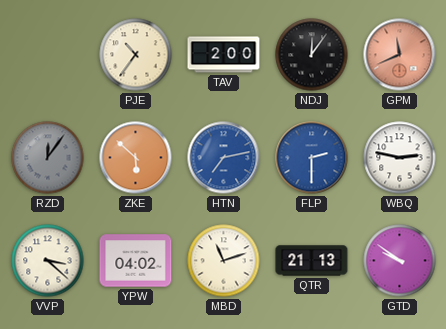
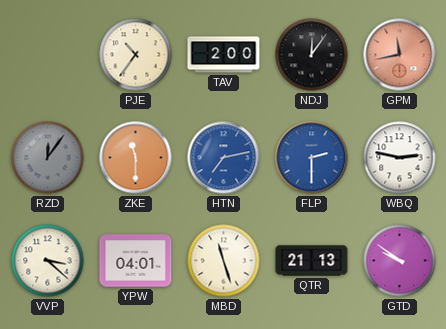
GPM: 11:41 -> 11:43
ZKE: 5:52 -> 11:30
YPW: 04:02 -> 04:01
MBD: 11:12 -> 11:27
